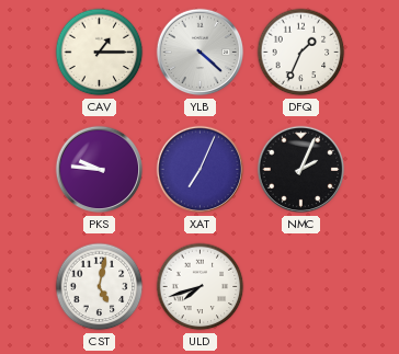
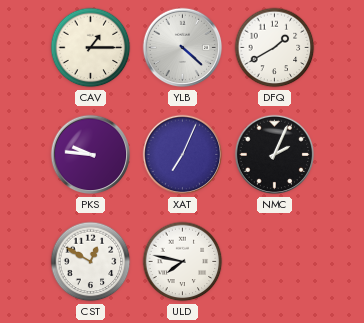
DFQ: 1:34 -> 1:40
CST: 5:02 -> 12:50
ULD: 7:42 -> 7:47
